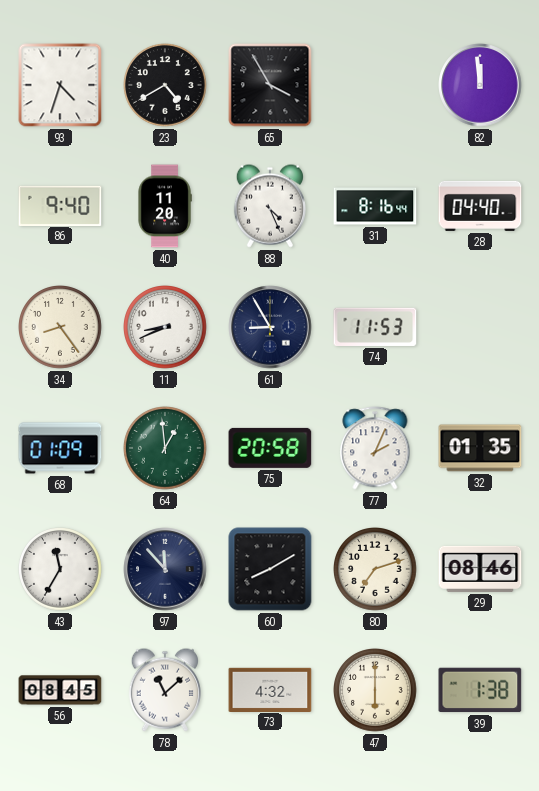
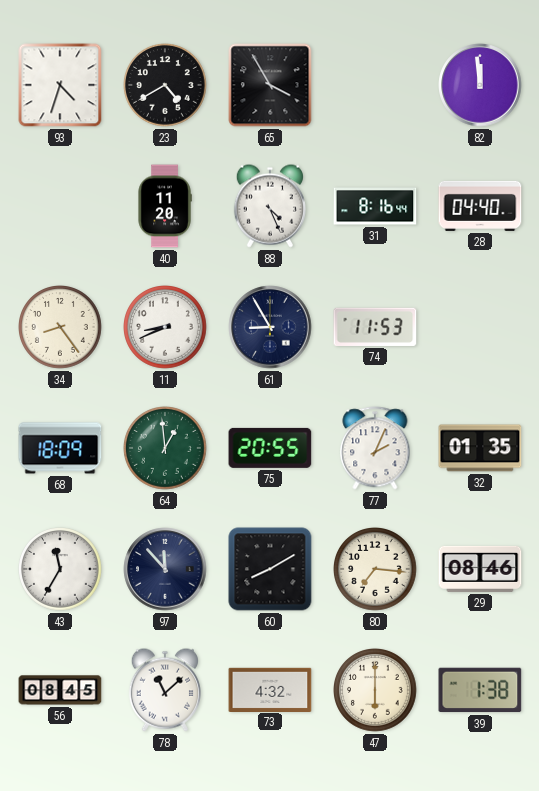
86: 9:40 -> none
68: 01:09 -> 18:09
75: 20:58 -> 20:55
80: 7:12 -> 7:16
